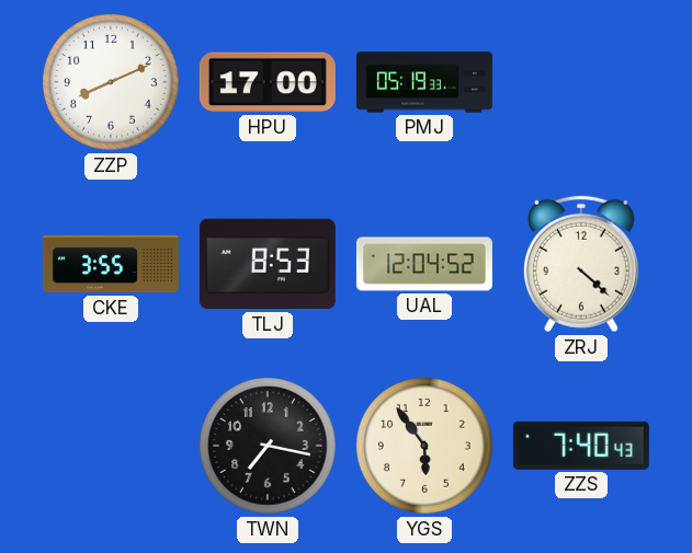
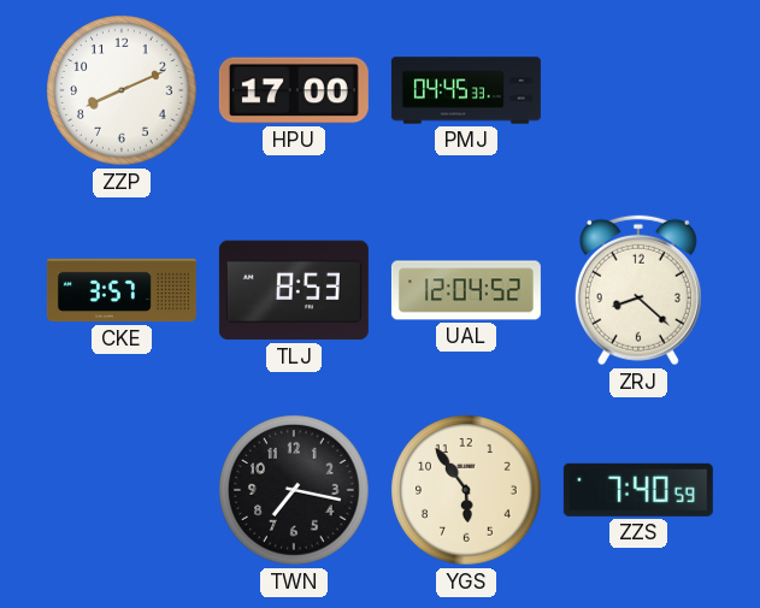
PMJ: 05:19 -> 04:45
CKE: 3:55 -> 3:57
ZRJ: 4:22 -> 8:22
ZZS: 7:40:43 -> 7:40:59
